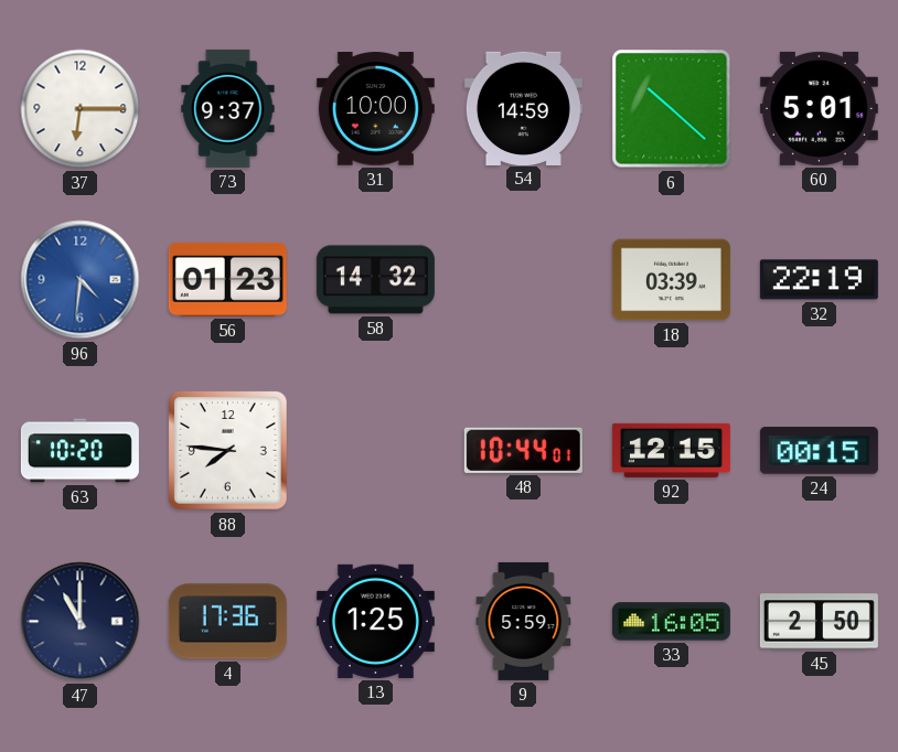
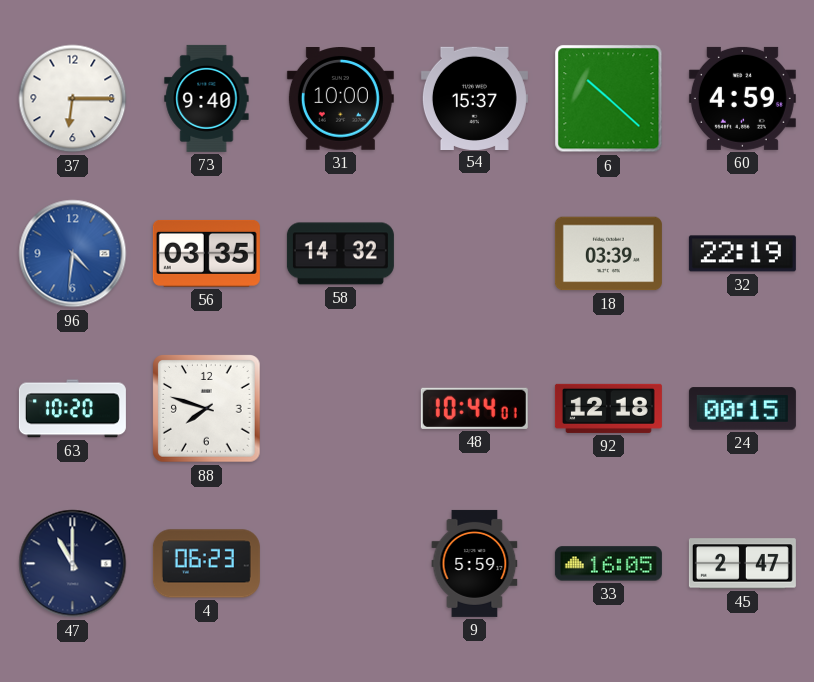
73: 9:37 -> 9:40
54: 14:59 -> 15:37
60: 5:01 -> 4:59
56: 01:23 -> 03:35
88: 7:46 -> 7:48
92: 12:15 -> 12:18
4: 17:36 -> 06:23
13: 1:25 -> none
45: 2:50 -> 2:47
